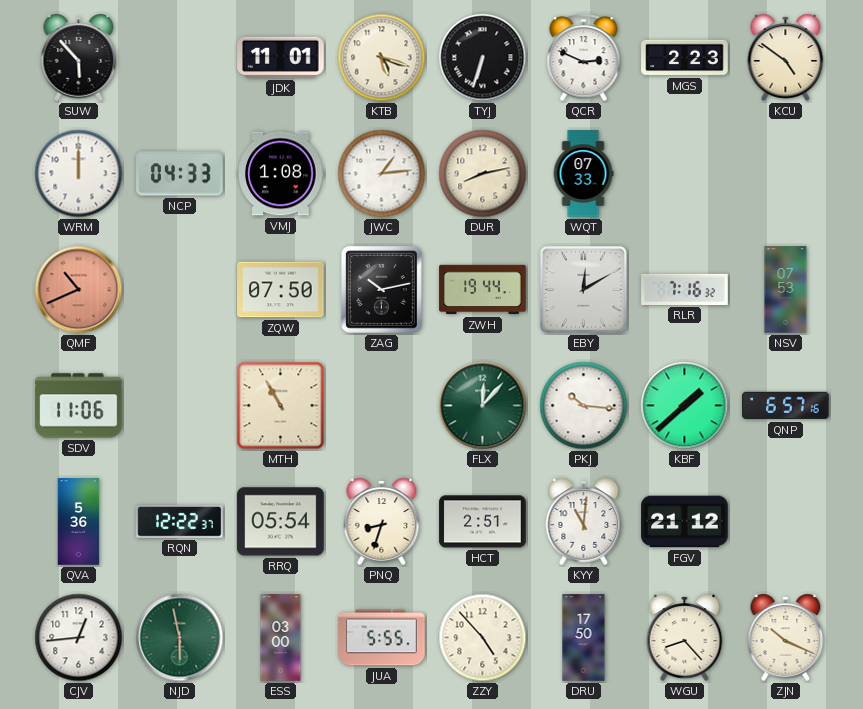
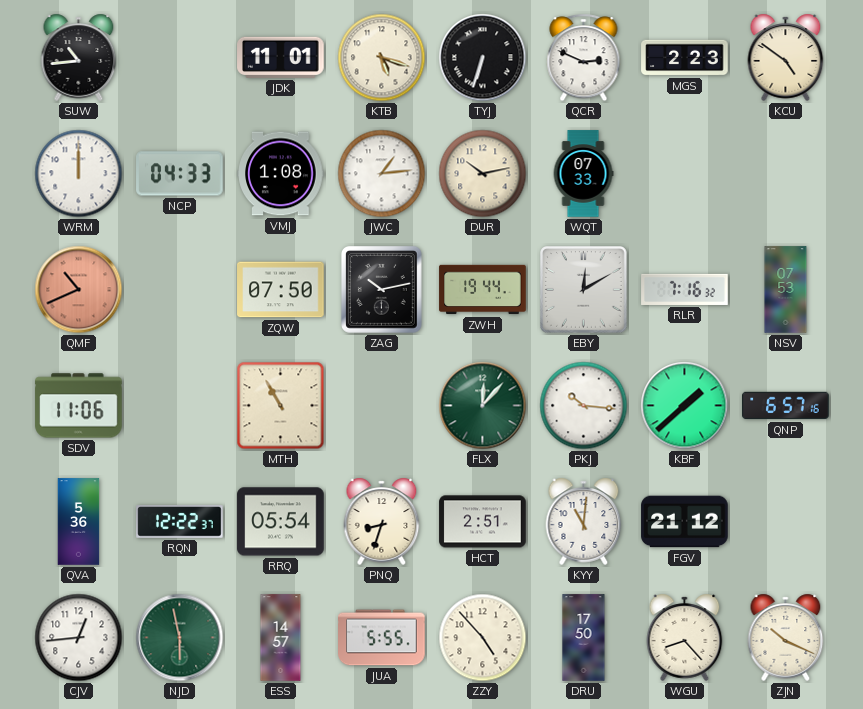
SUW: 5:53 -> 10:44
DUR: 8:13 -> 10:13
ESS: 03:00 -> 14:57
